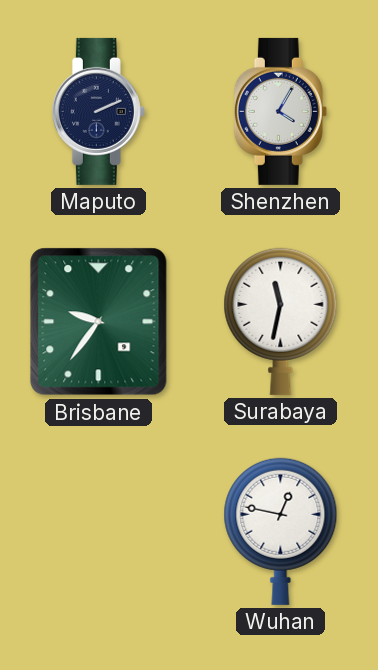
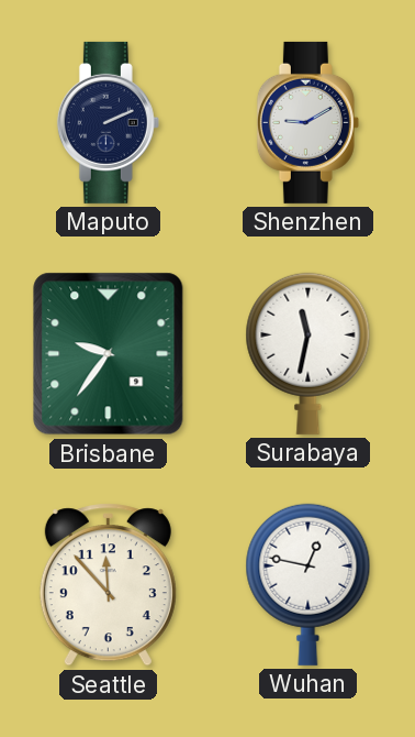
Shenzhen: 4:05 -> 9:10
Seattle: none -> 11:53
